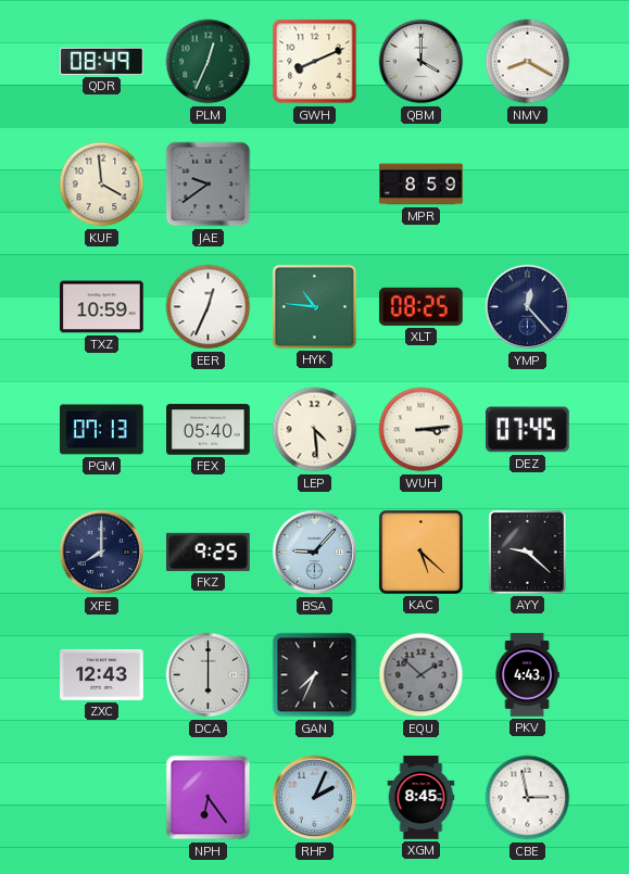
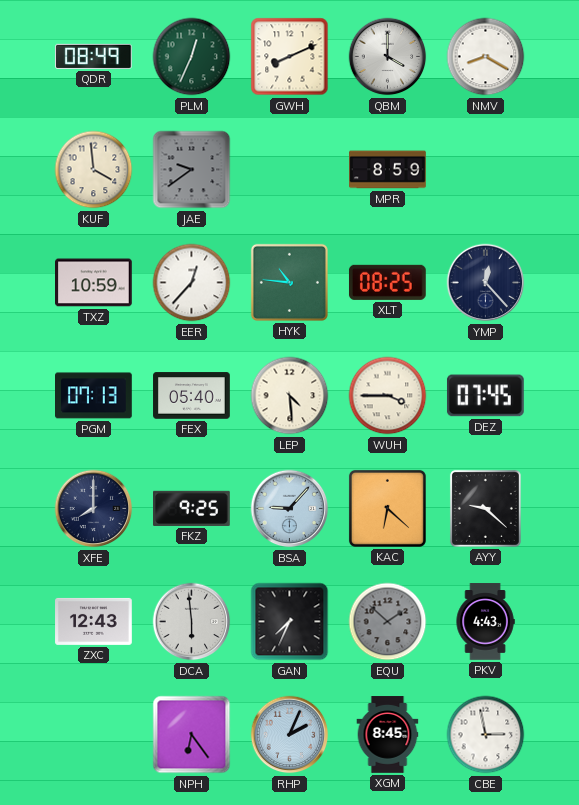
EER: 12:34 -> 12:37
WUH: 3:14 -> 3:45
KAC: 5:22 -> 6:22
DCA: 6:00 -> 5:59
